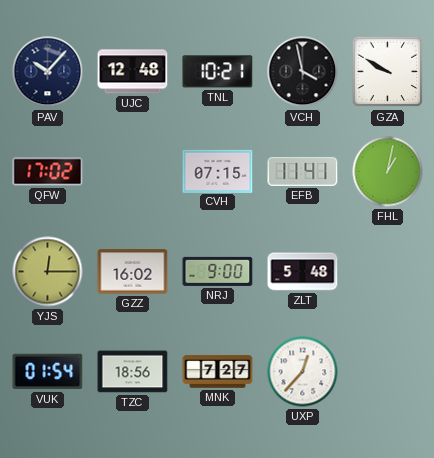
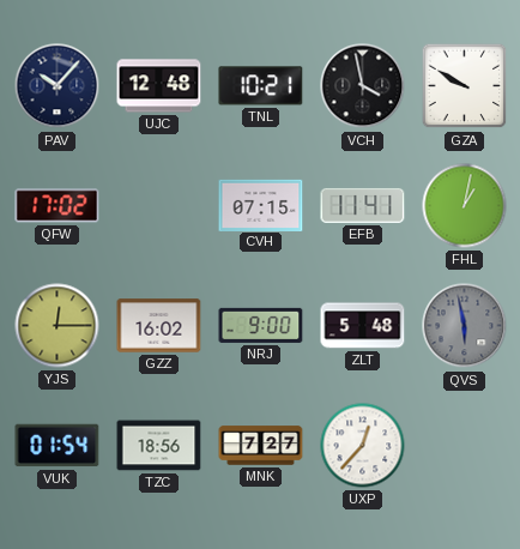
QVS: none -> 5:58
